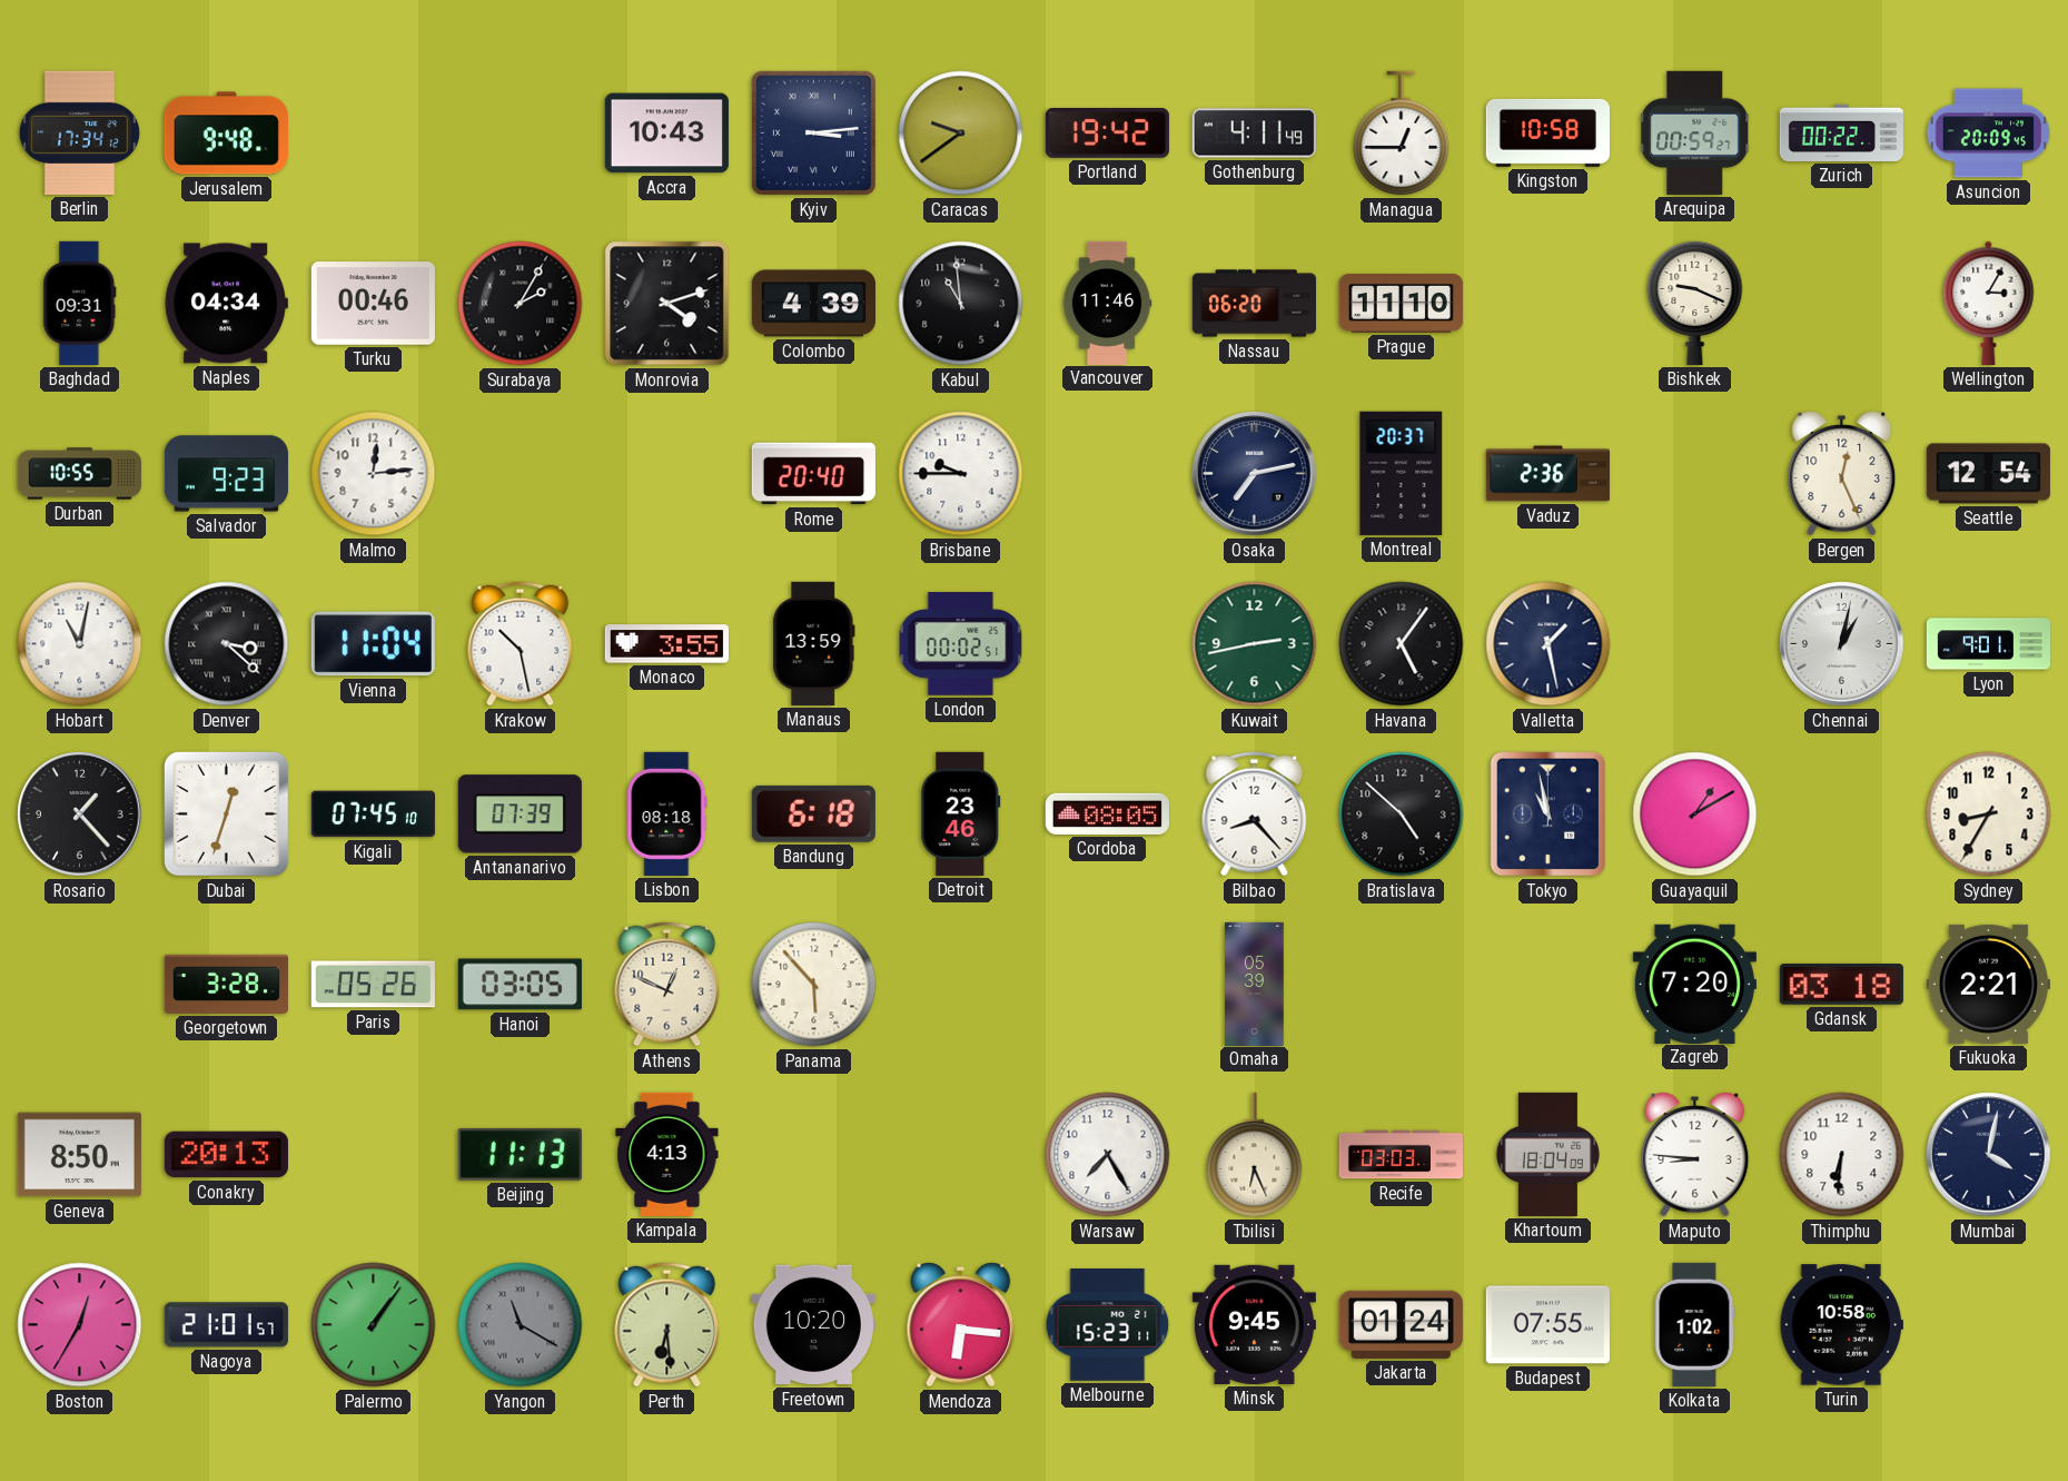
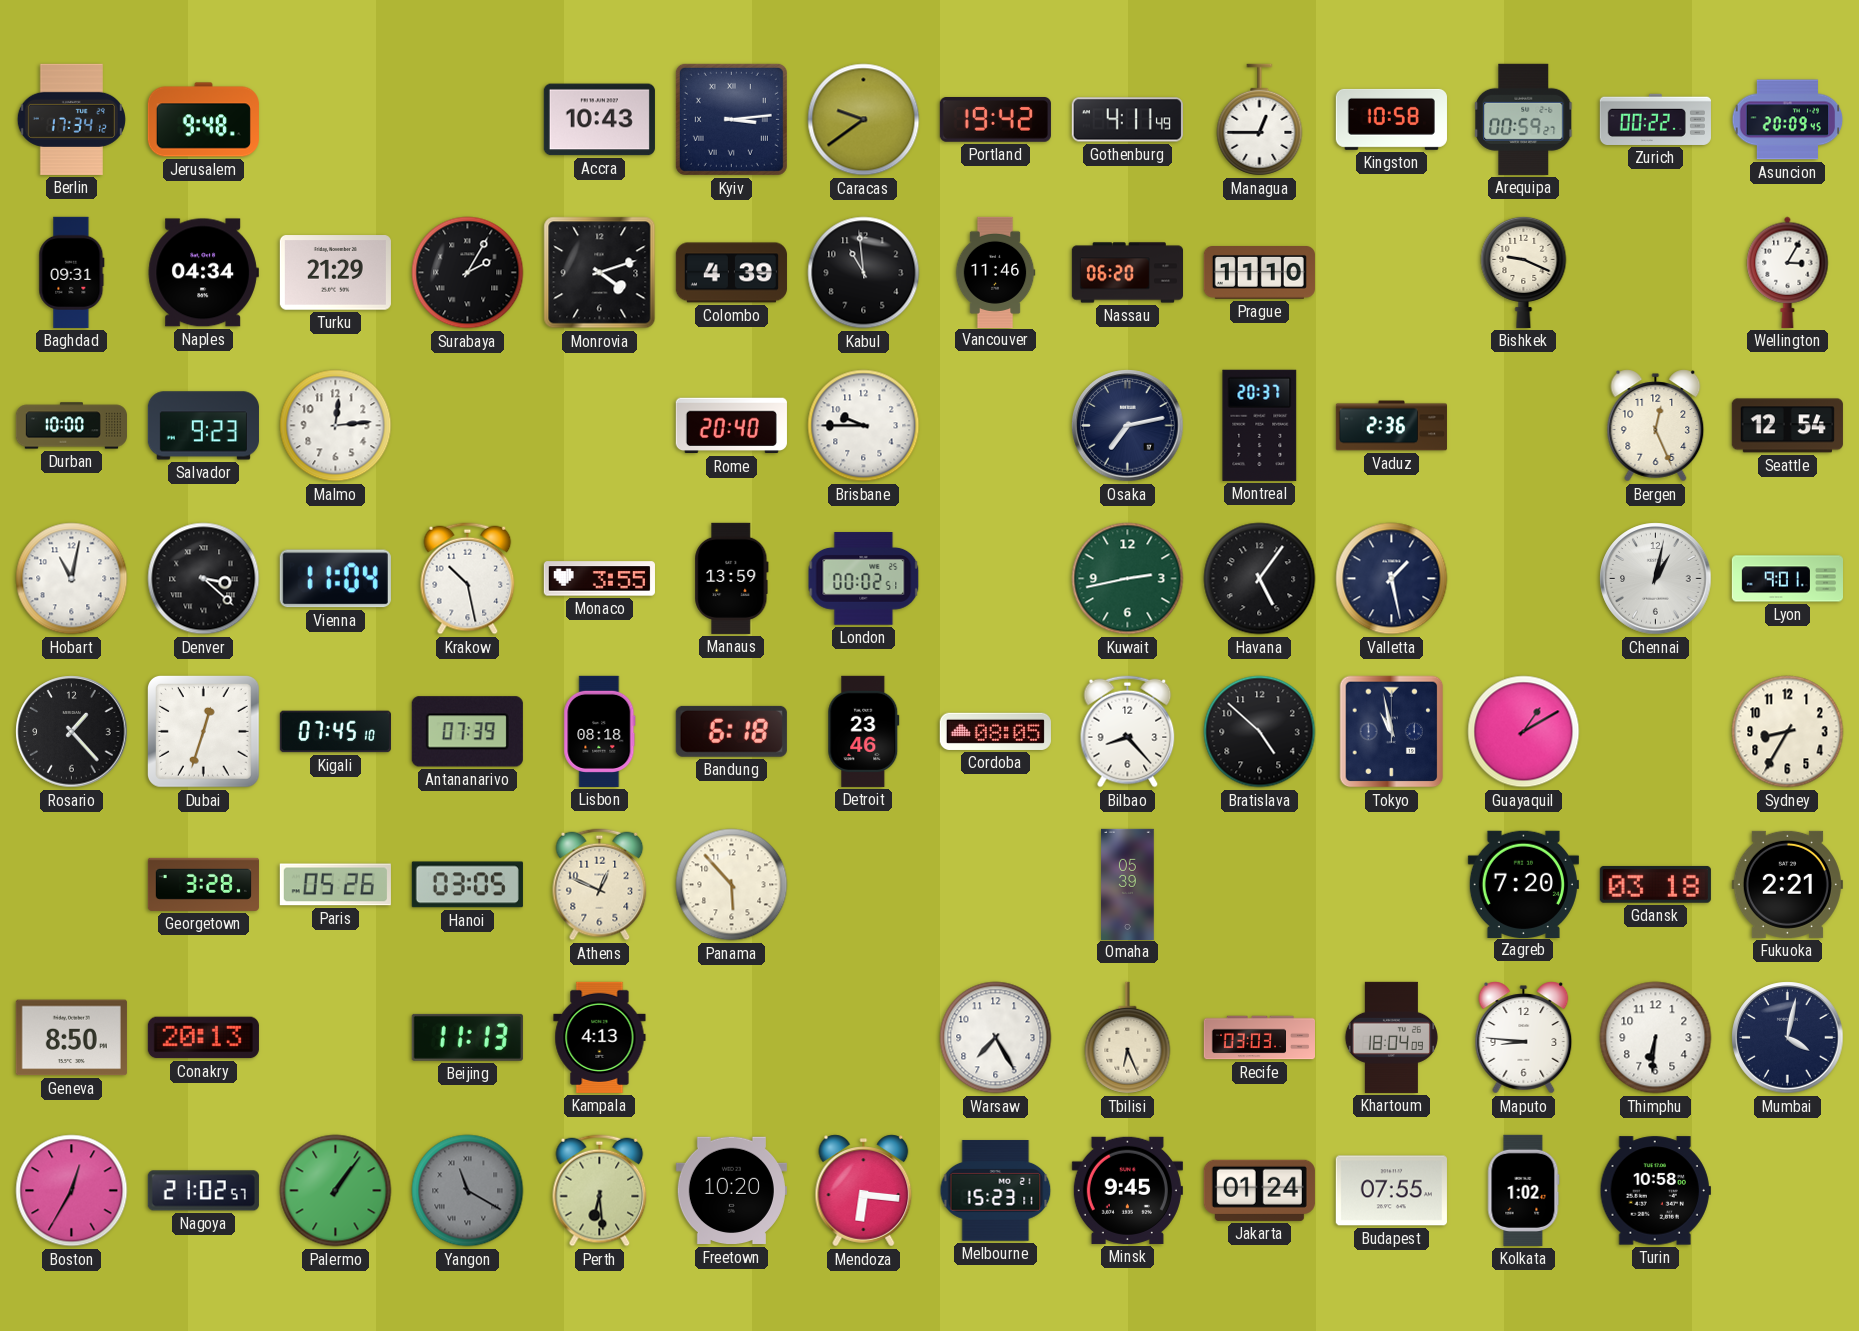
Turku: 00:46 -> 21:29
Durban: 10:55 -> 10:00
Nagoya: 21:01 -> 21:02
